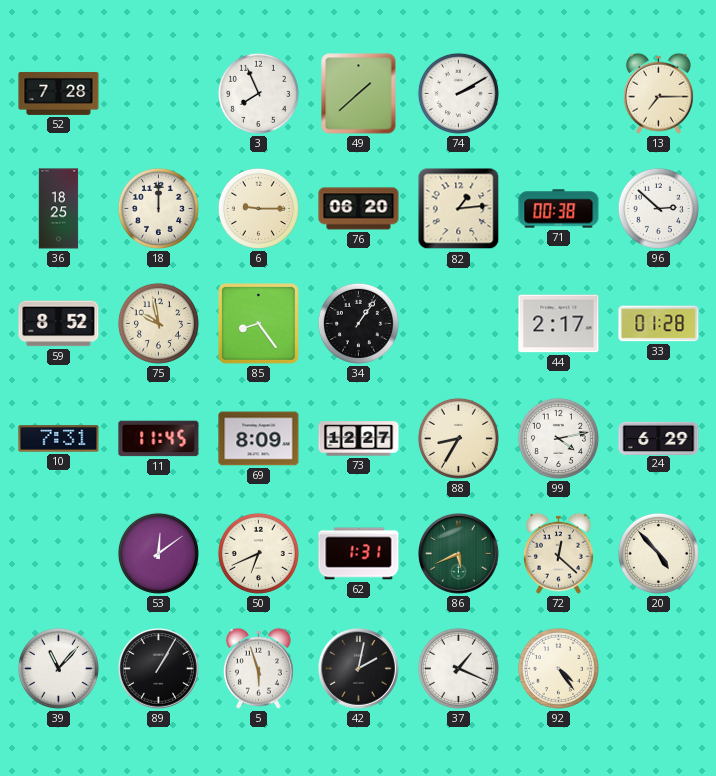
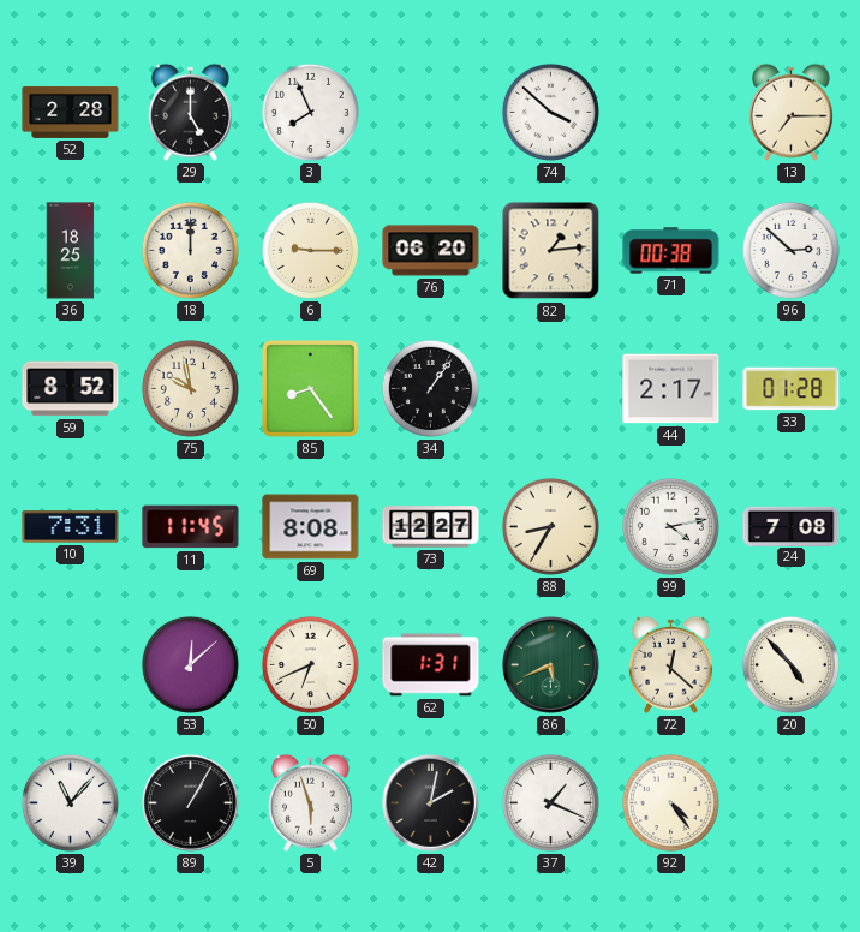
52: 7:28 -> 2:28
29: none -> 5:00
49: 1:38 -> none
74: 2:10 -> 3:52
69: 8:09 -> 8:08
24: 6:29 -> 7:08
53: 12:09 -> 12:08
